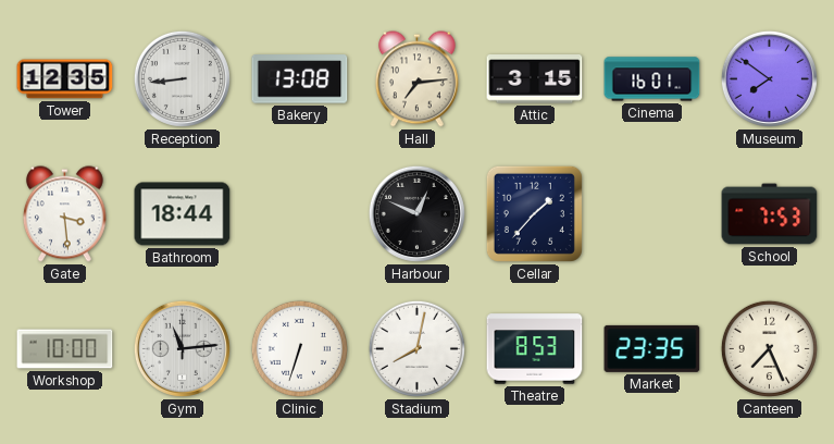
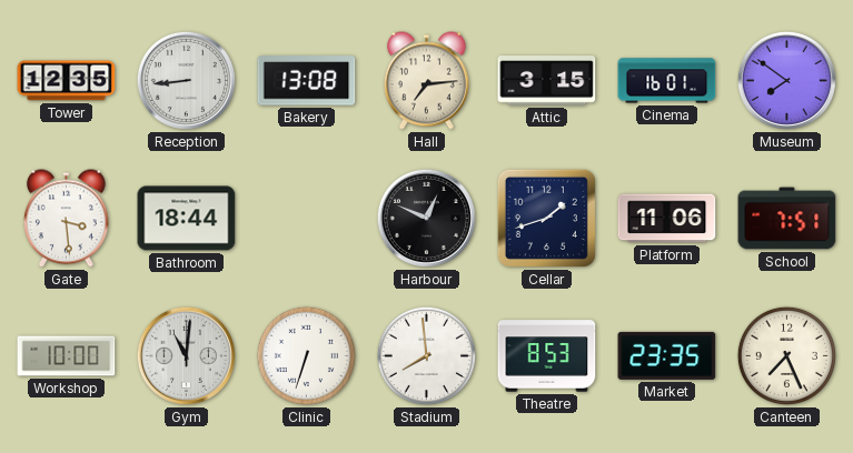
Cellar: 1:37 -> 1:42
Platform: none -> 11:06
School: 7:53 -> 7:51
Gym: 11:14 -> 11:01
Stadium: 8:02 -> 7:59
